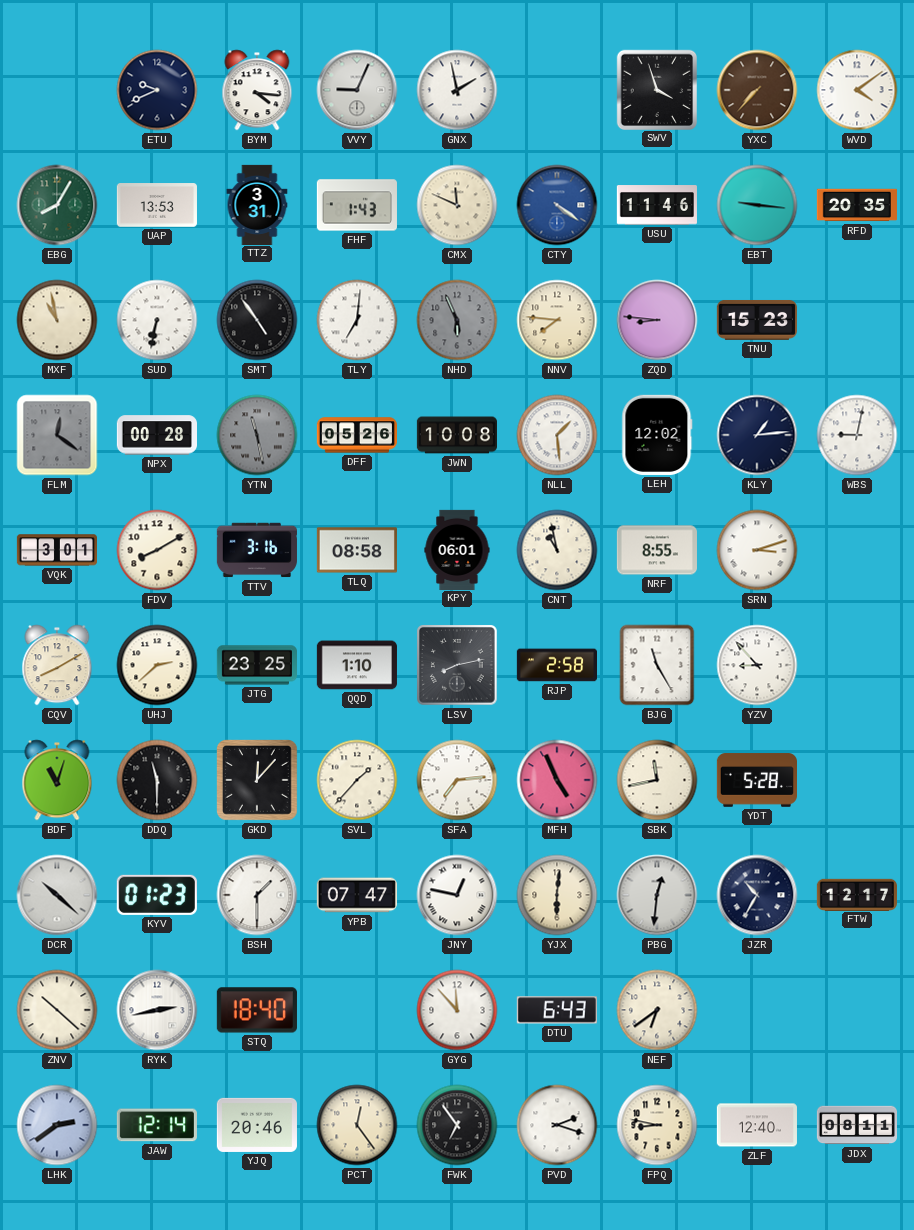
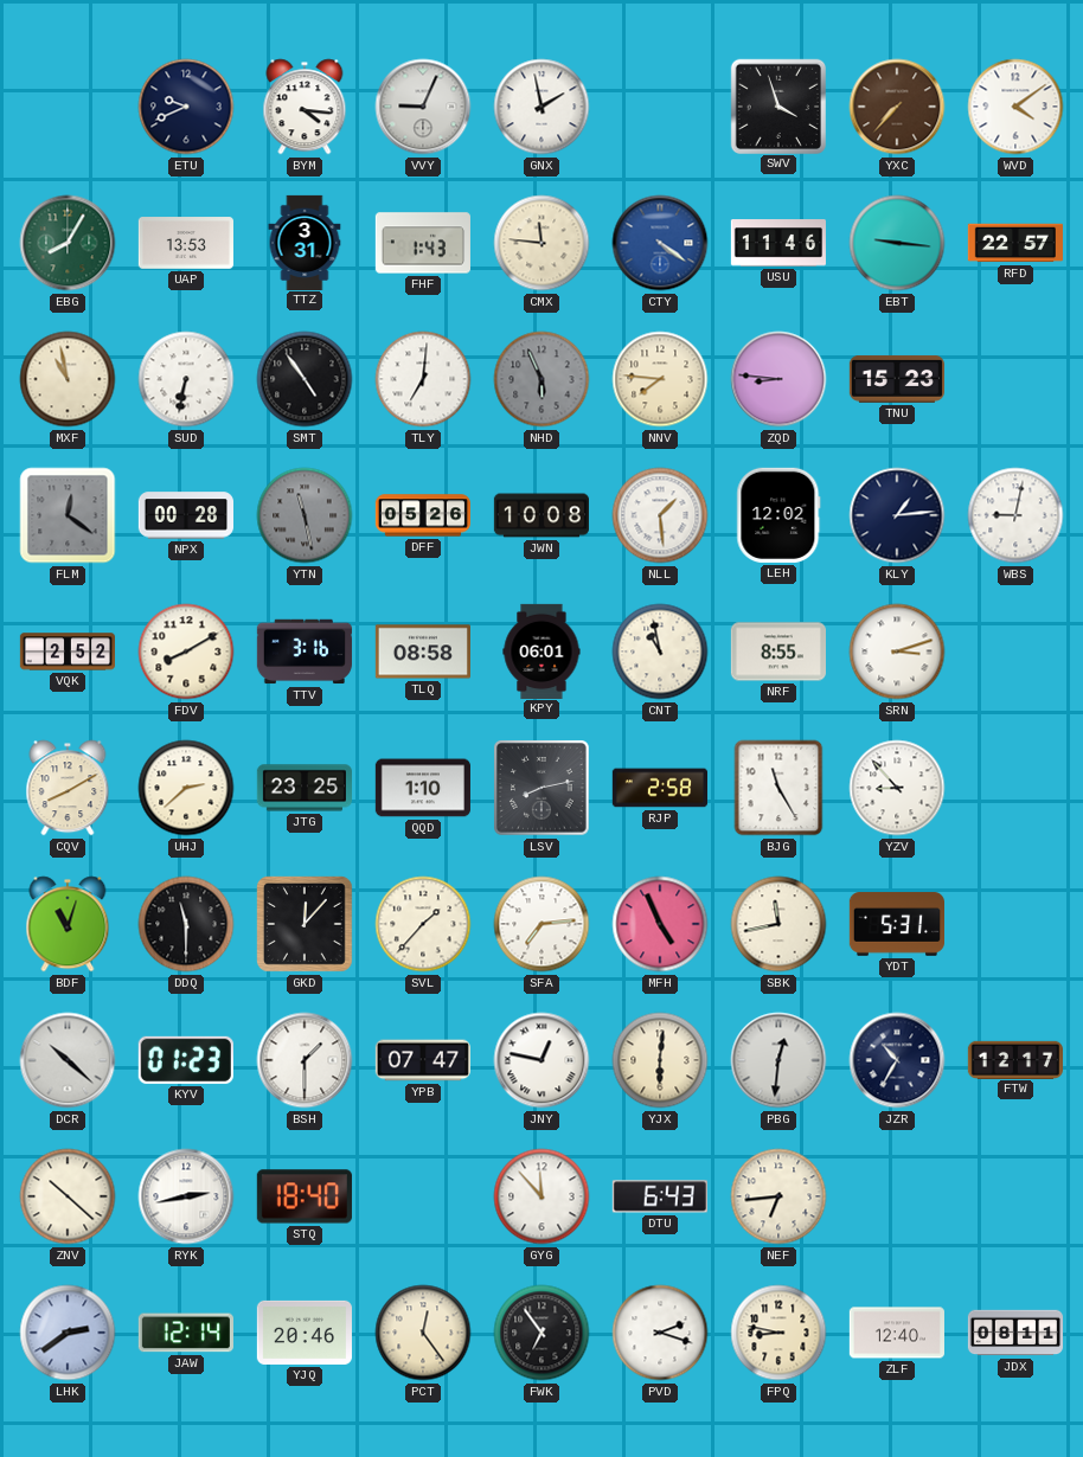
CMX: 11:49 -> 11:46
RFD: 20:35 -> 22:57
VQK: 3:01 -> 2:52
YDT: 5:28 -> 5:31
NEF: 6:39 -> 6:44
